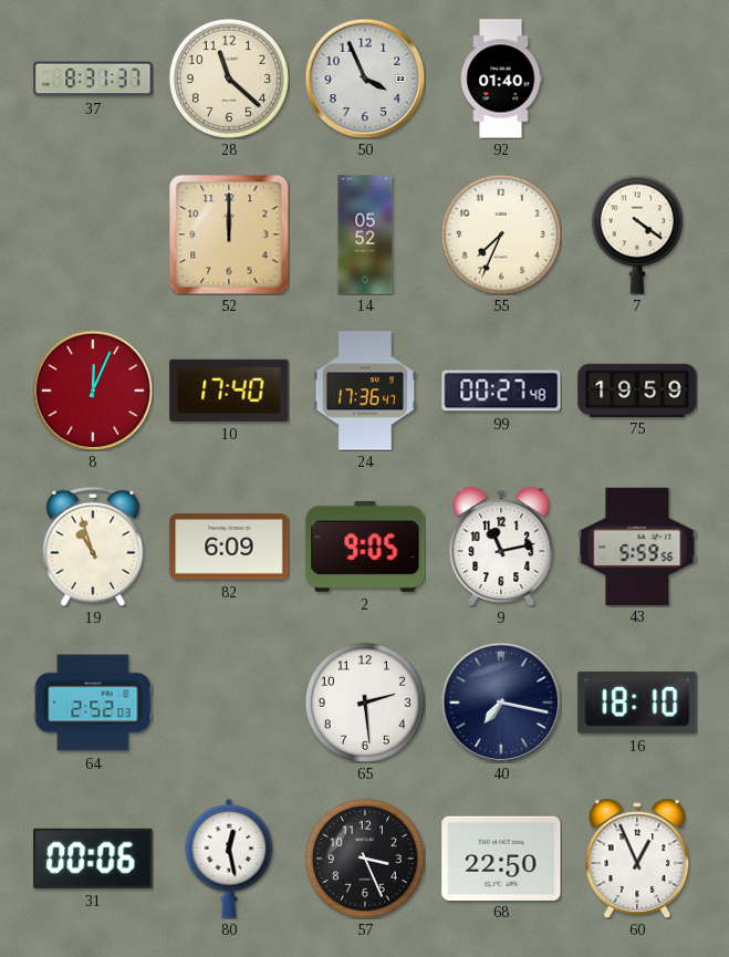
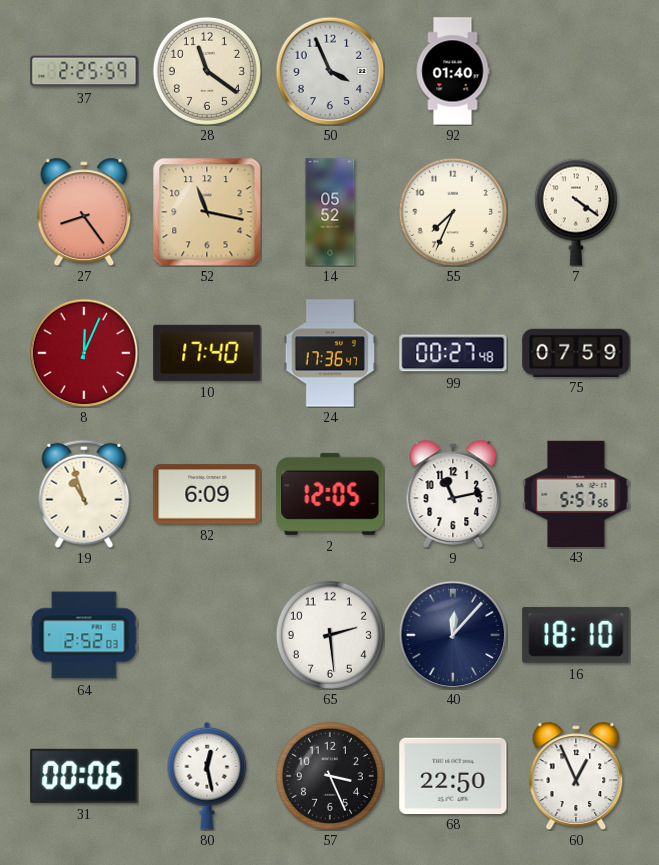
37: 8:31 -> 2:25
28: 11:22 -> 11:21
27: none -> 8:24
52: 12:00 -> 11:17
75: 19:59 -> 07:59
2: 9:05 -> 12:05
43: 5:59 -> 5:57
40: 7:17 -> 12:07
